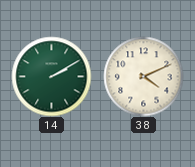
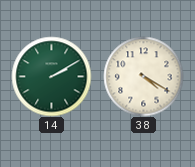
38: 4:11 -> 4:20
